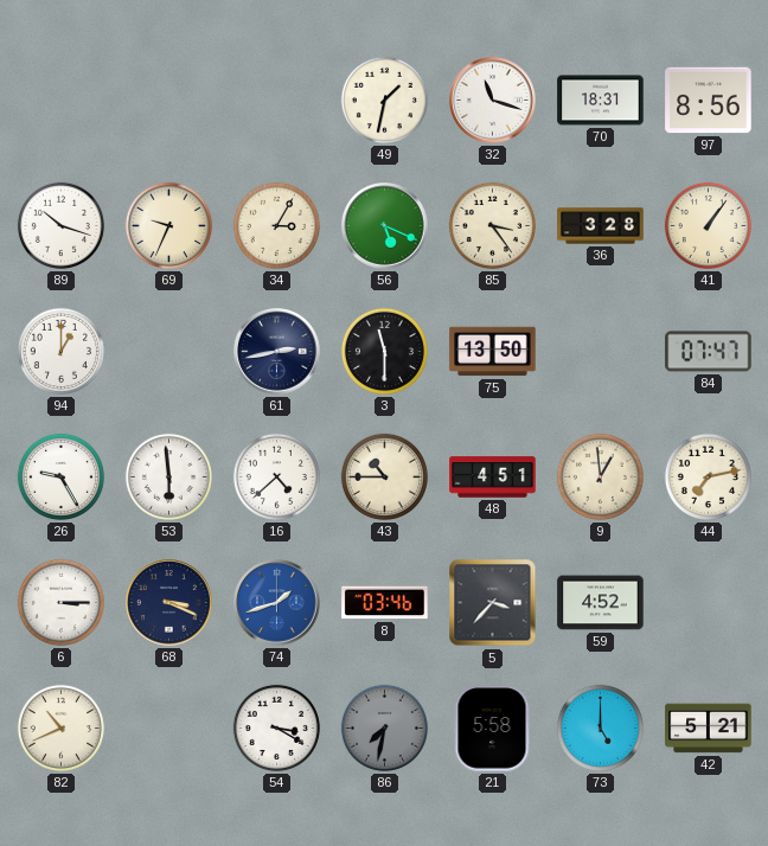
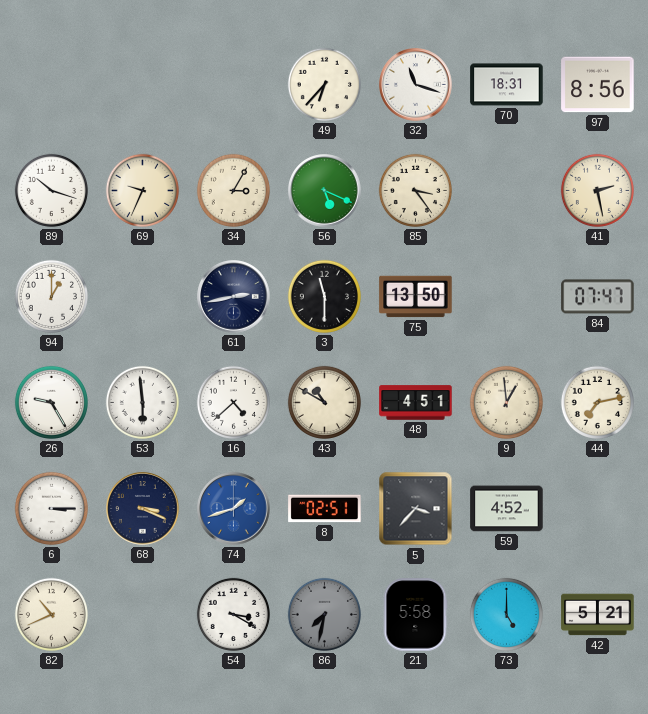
49: 1:32 -> 6:37
36: 3:28 -> none
41: 1:06 -> 2:28
43: 10:45 -> 10:50
8: 03:46 -> 02:51
